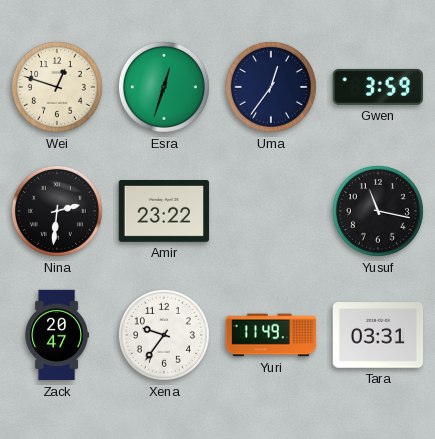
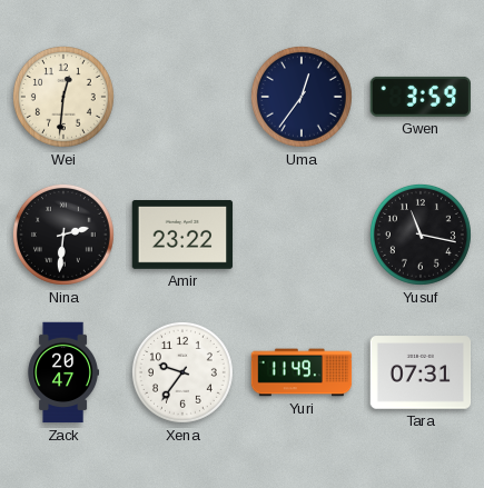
Wei: 12:48 -> 12:31
Esra: 12:33 -> none
Tara: 03:31 -> 07:31
